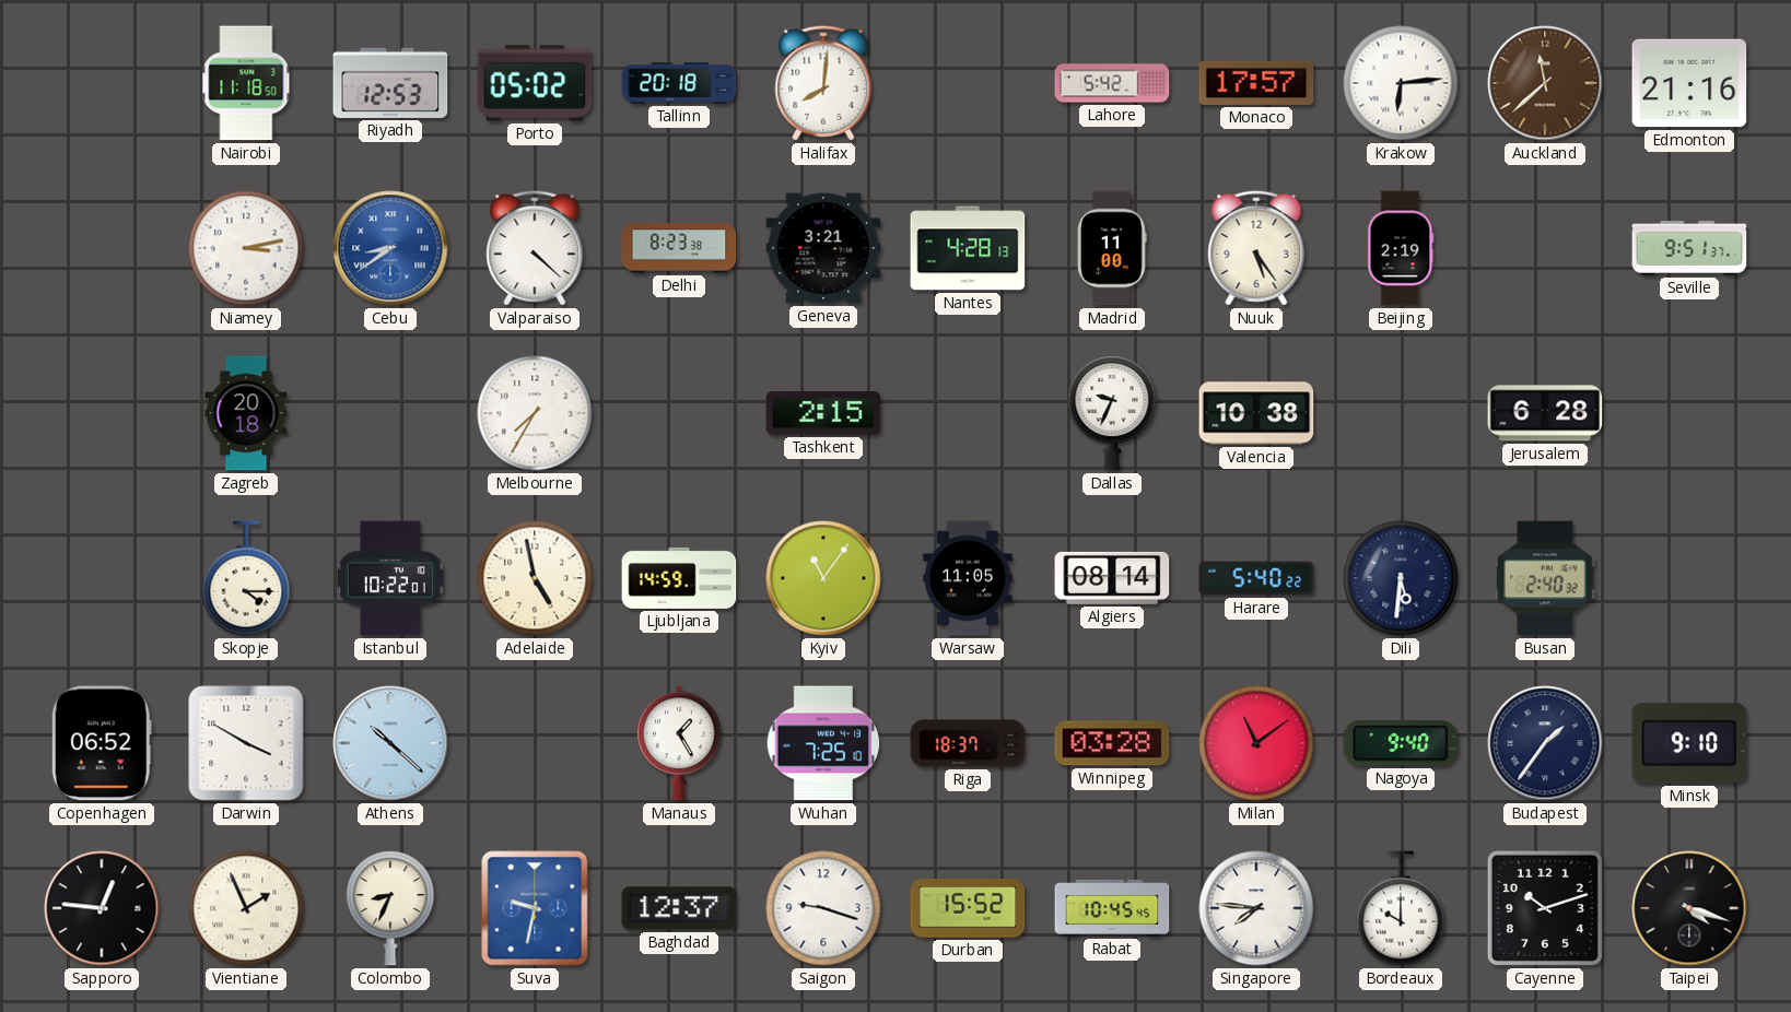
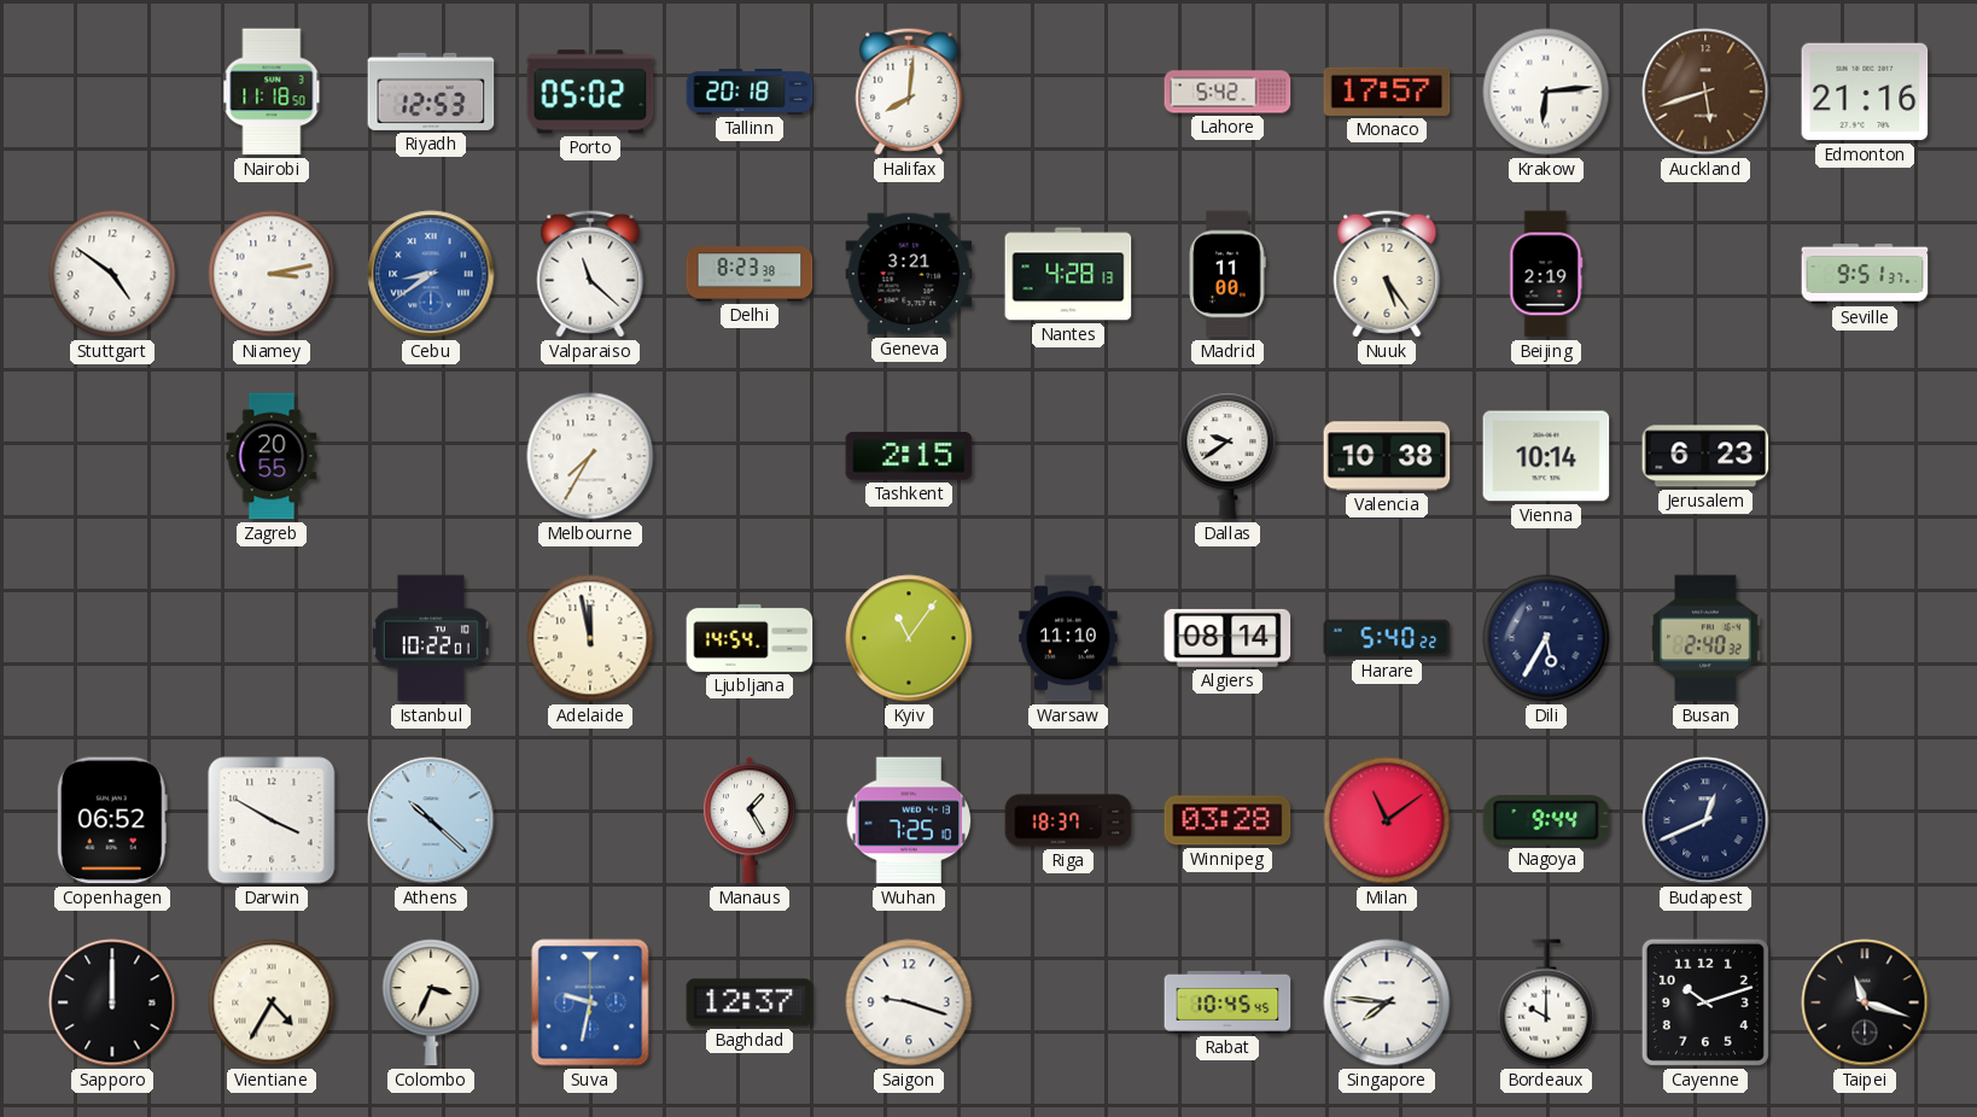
Auckland: 11:38 -> 5:42
Stuttgart: none -> 4:51
Valparaiso: 4:22 -> 11:22
Zagreb: 20:18 -> 20:55
Dallas: 9:34 -> 9:39
Vienna: none -> 10:14
Jerusalem: 6:28 -> 6:23
Skopje: 4:15 -> none
Adelaide: 4:58 -> 11:58
Ljubljana: 14:59 -> 14:54
Warsaw: 11:05 -> 11:10
Dili: 5:31 -> 5:35
Nagoya: 9:40 -> 9:44
Budapest: 1:36 -> 12:41
Minsk: 9:10 -> none
Sapporo: 12:46 -> 12:00
Vientiane: 1:56 -> 4:35
Colombo: 8:34 -> 3:34
Durban: 15:52 -> none
Taipei: 4:18 -> 11:18
